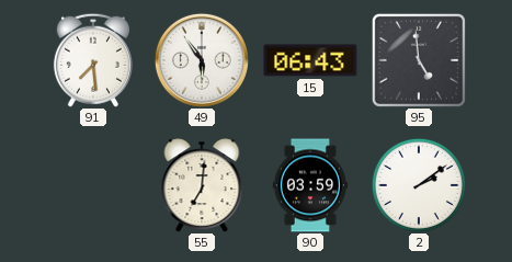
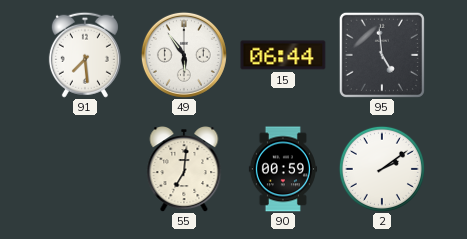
15: 06:43 -> 06:44
90: 03:59 -> 00:59
